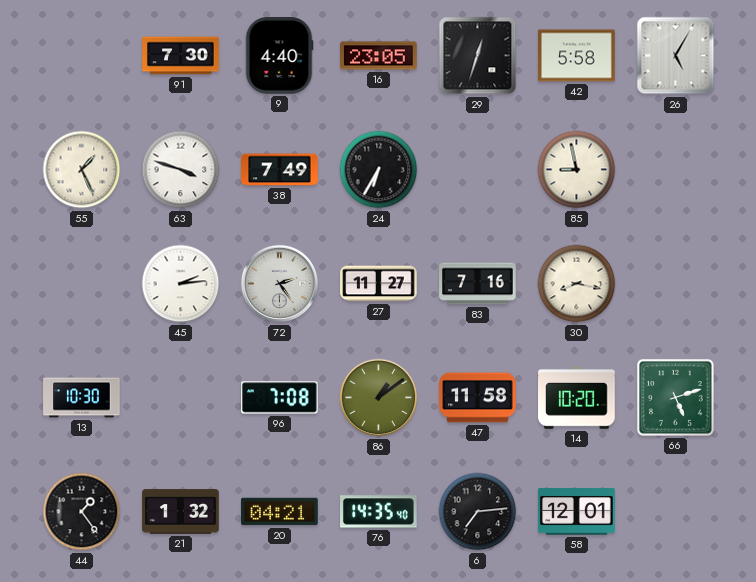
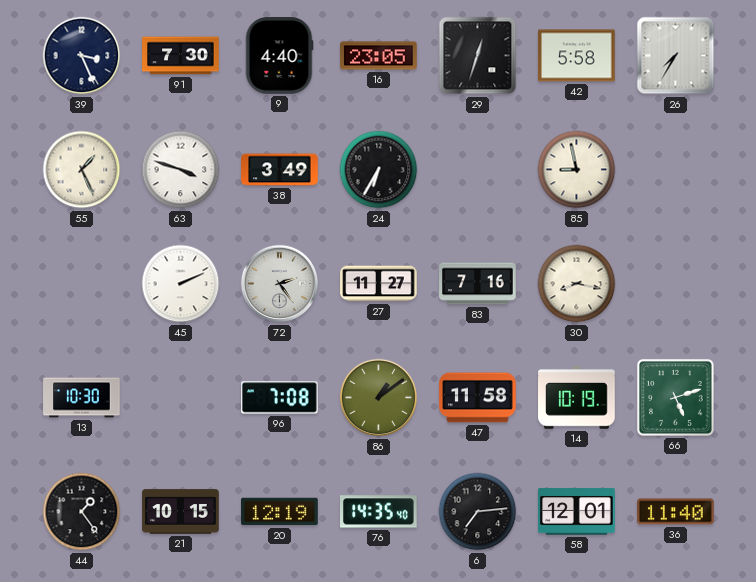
39: none -> 3:26
26: 5:05 -> 7:35
38: 7:49 -> 3:49
45: 2:14 -> 2:11
14: 10:20 -> 10:19
21: 1:32 -> 10:15
20: 04:21 -> 12:19
36: none -> 11:40
